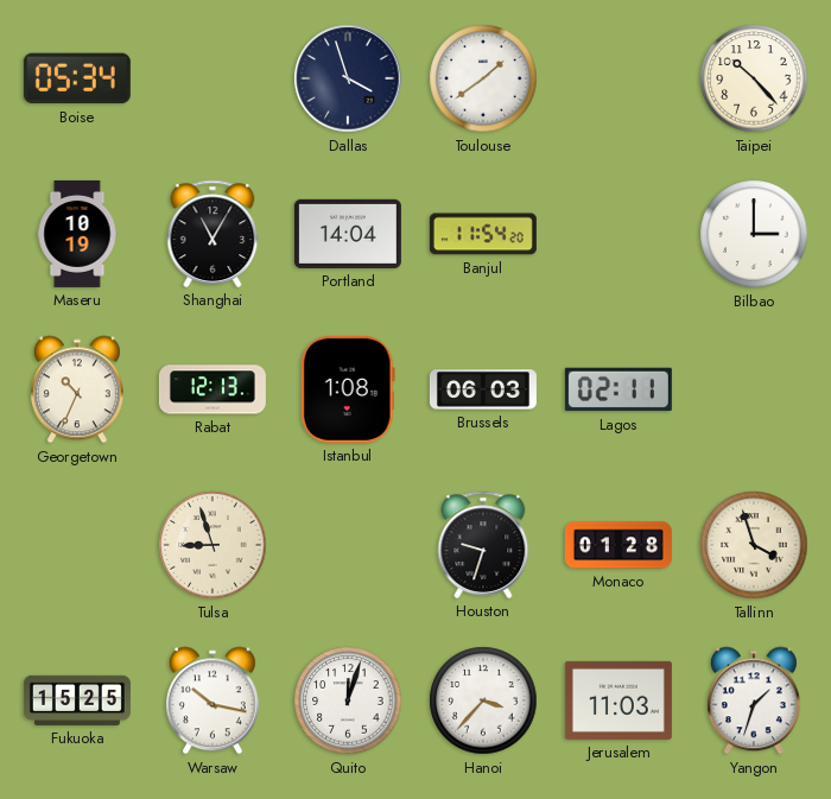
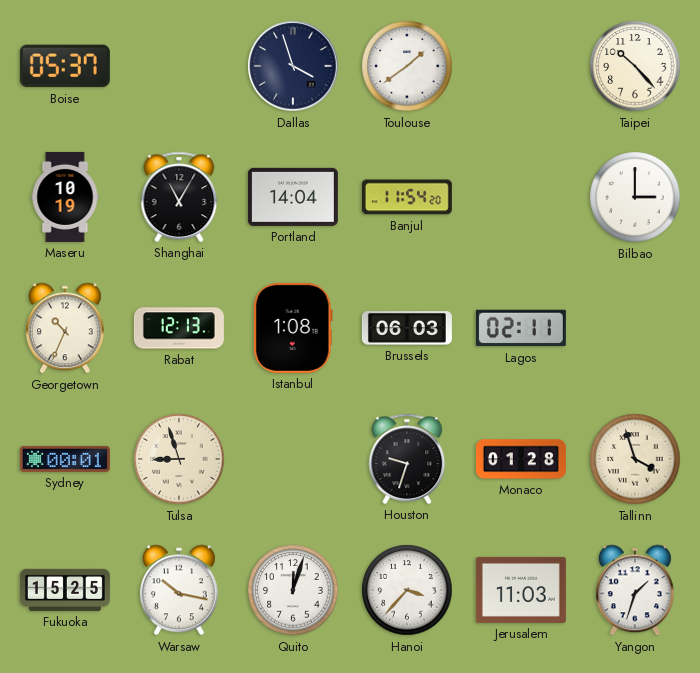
Boise: 05:34 -> 05:37
Sydney: none -> 00:01
